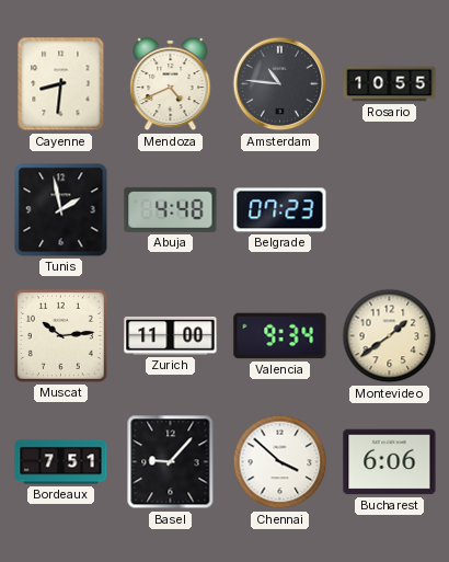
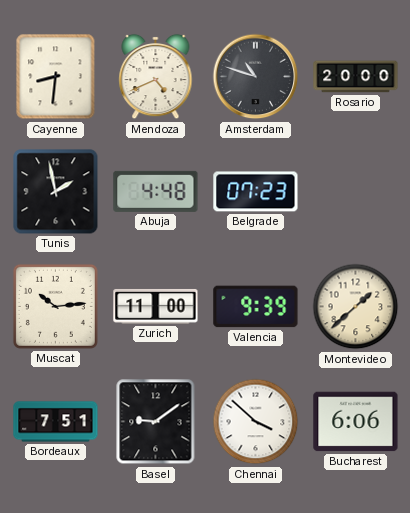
Amsterdam: 10:46 -> 10:48
Rosario: 10:55 -> 20:00
Valencia: 9:34 -> 9:39
Montevideo: 1:39 -> 1:38
Basel: 9:07 -> 9:09
